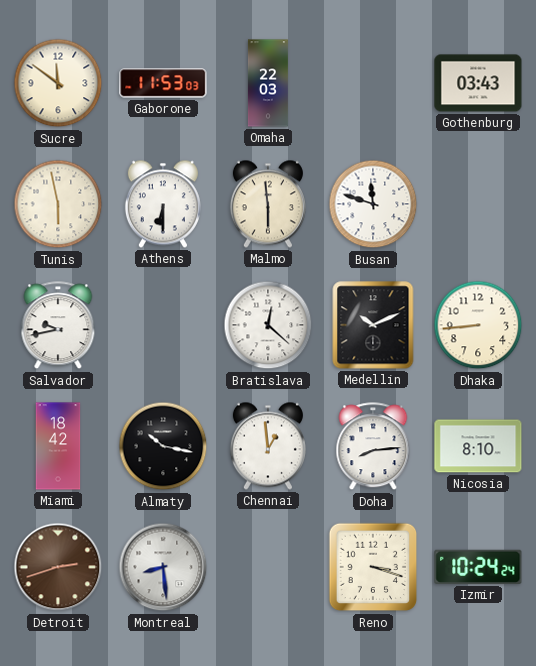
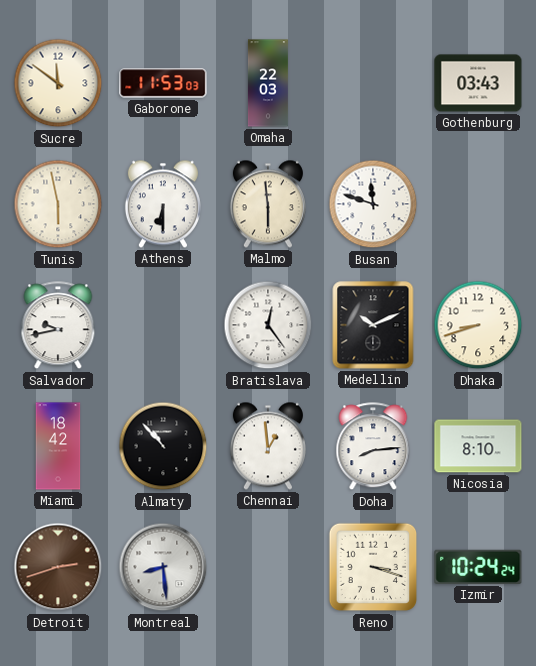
Bratislava: 12:22 -> 12:24
Dhaka: 8:44 -> 8:42
Almaty: 10:17 -> 10:53
